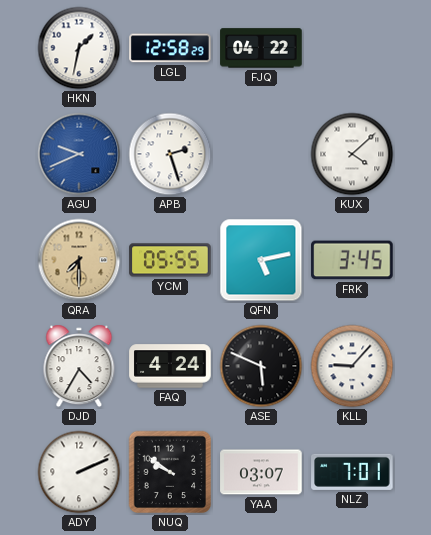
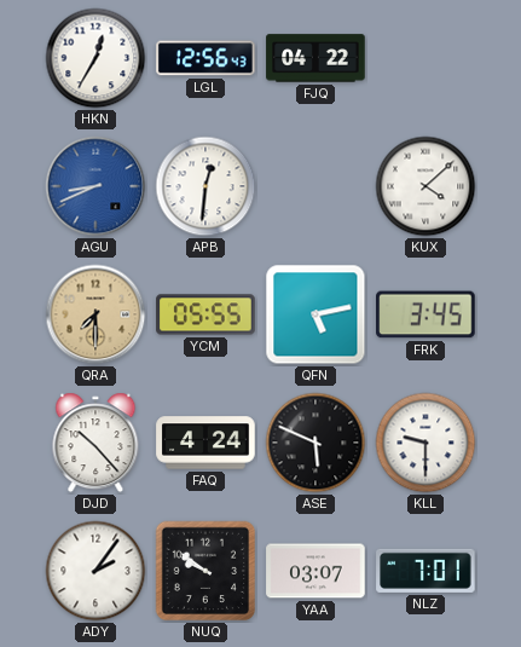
HKN: 1:32 -> 12:35
LGL: 12:58 -> 12:56
AGU: 9:41 -> 8:41
APB: 2:27 -> 12:31
DJD: 4:35 -> 10:23
KLL: 9:07 -> 9:30
ADY: 2:11 -> 2:06
